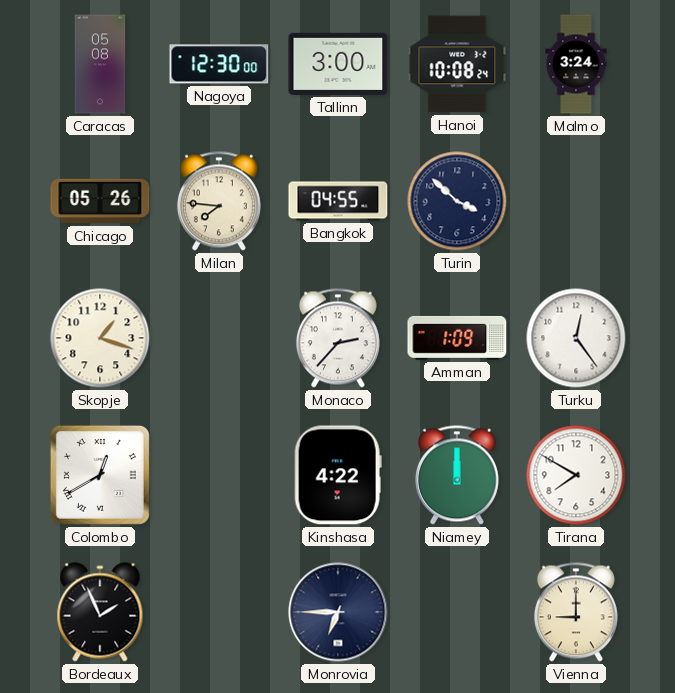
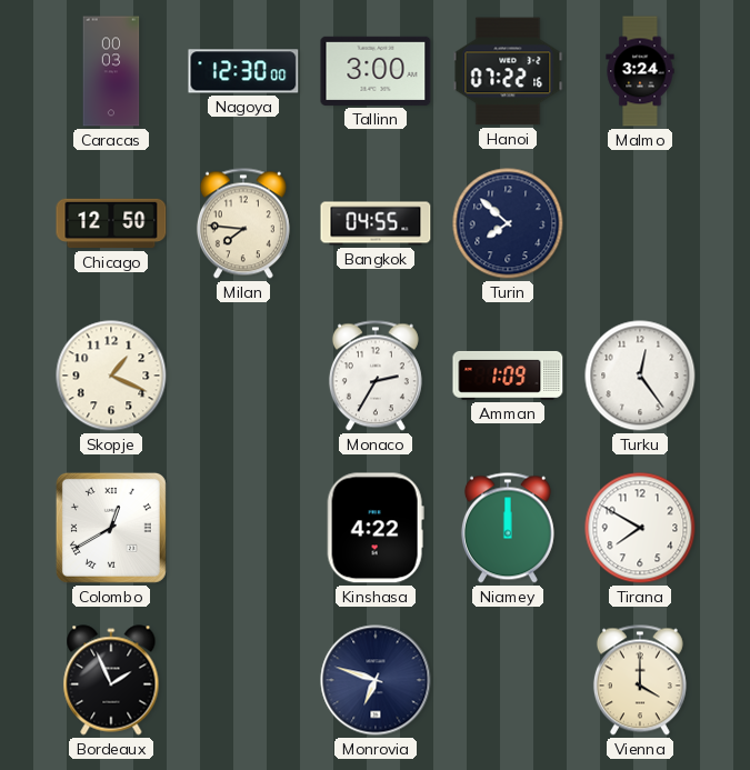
Caracas: 05:08 -> 00:03
Hanoi: 10:08 -> 07:22
Chicago: 05:26 -> 12:50
Turin: 3:52 -> 7:52
Skopje: 1:18 -> 1:19
Monaco: 2:37 -> 2:35
Monrovia: 6:45 -> 6:48
Vienna: 9:00 -> 4:00
